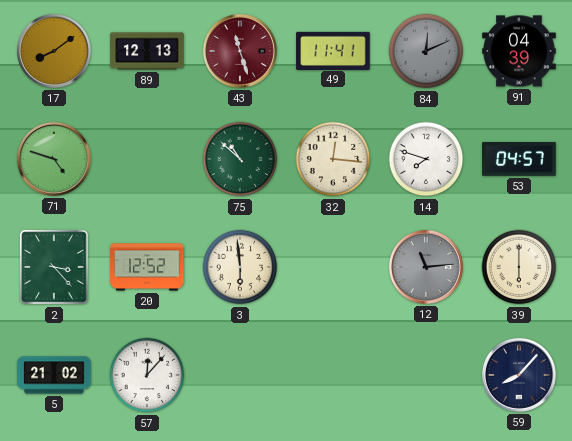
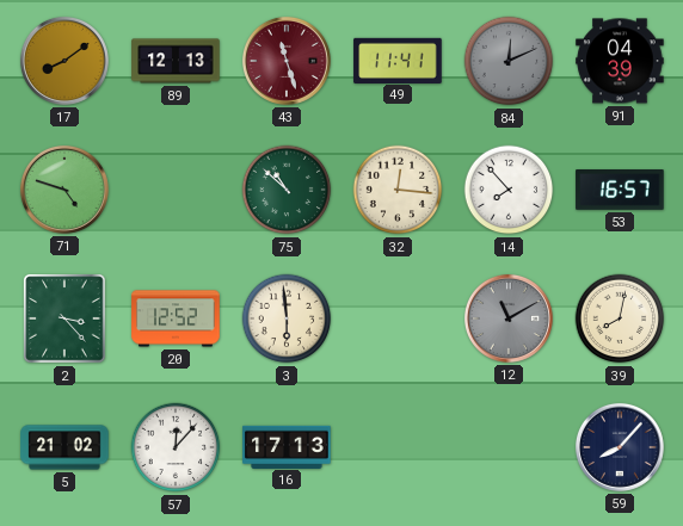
14: 7:48 -> 7:53
53: 04:57 -> 16:57
12: 11:14 -> 11:10
39: 6:00 -> 8:02
16: none -> 17:13
